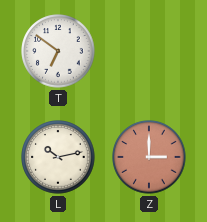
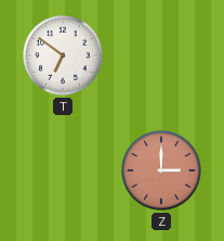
L: 10:13 -> none
